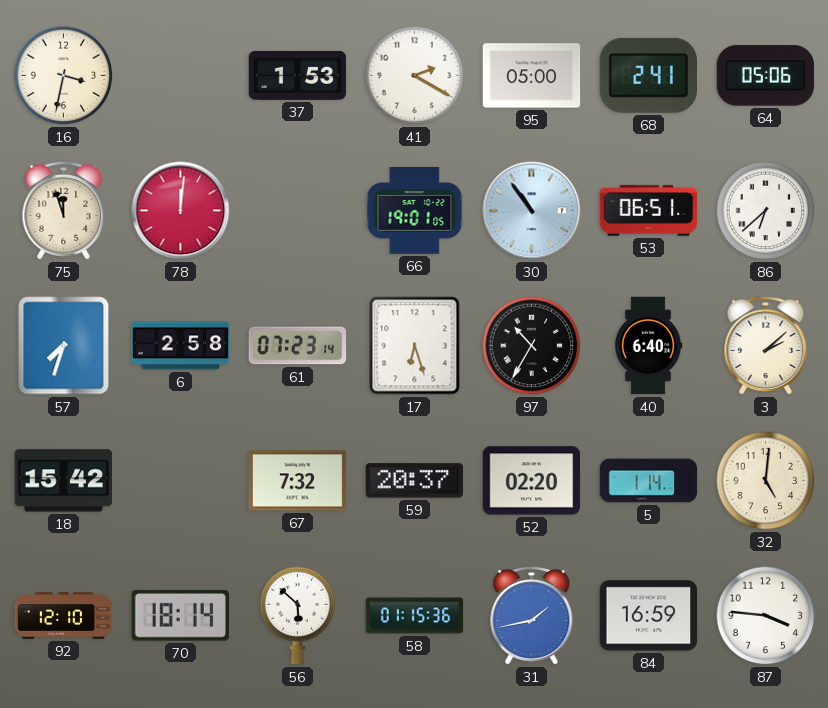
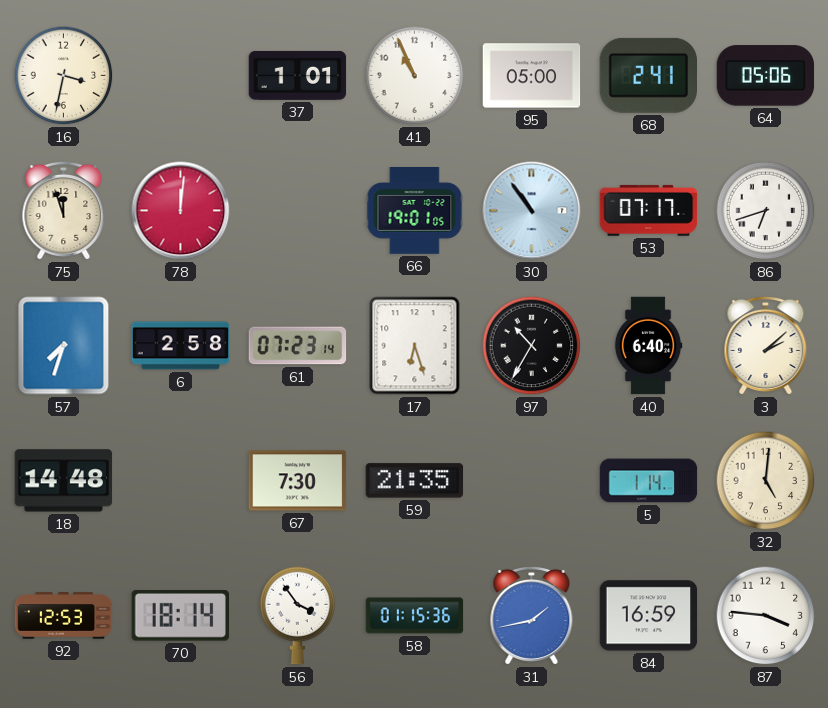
37: 1:53 -> 1:01
41: 2:20 -> 10:56
53: 06:51 -> 07:17
86: 6:38 -> 6:42
18: 15:42 -> 14:48
67: 7:32 -> 7:30
59: 20:37 -> 21:35
52: 02:20 -> none
92: 12:10 -> 12:53
56: 5:52 -> 3:54
